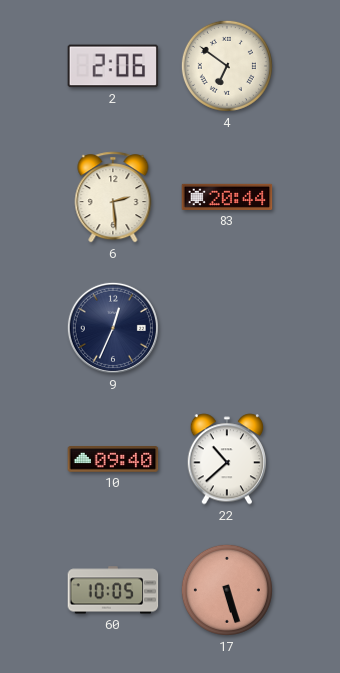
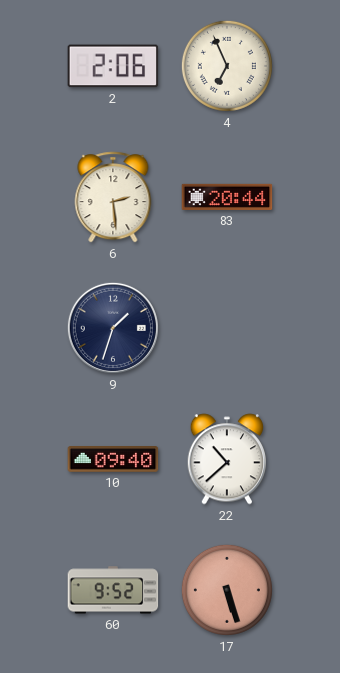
4: 6:51 -> 6:56
9: 12:34 -> 1:33
60: 10:05 -> 9:52
